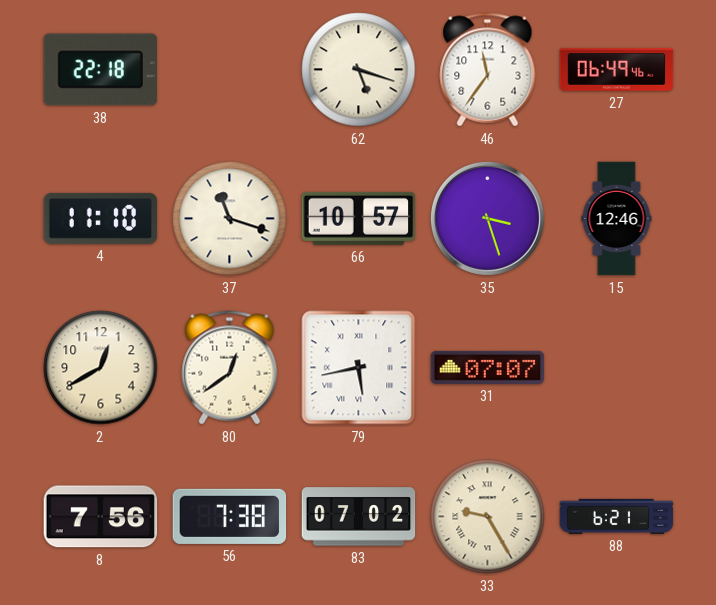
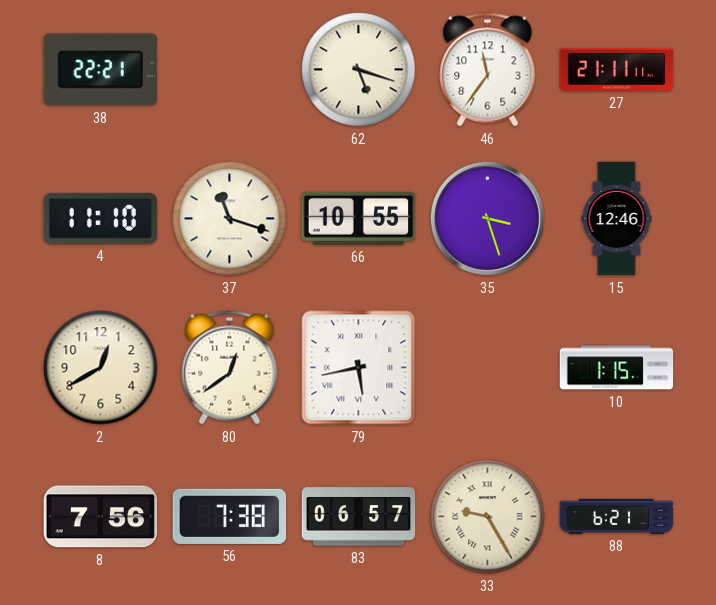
38: 22:18 -> 22:21
27: 06:49 -> 21:11
66: 10:57 -> 10:55
31: 07:07 -> none
10: none -> 1:15
83: 07:02 -> 06:57
